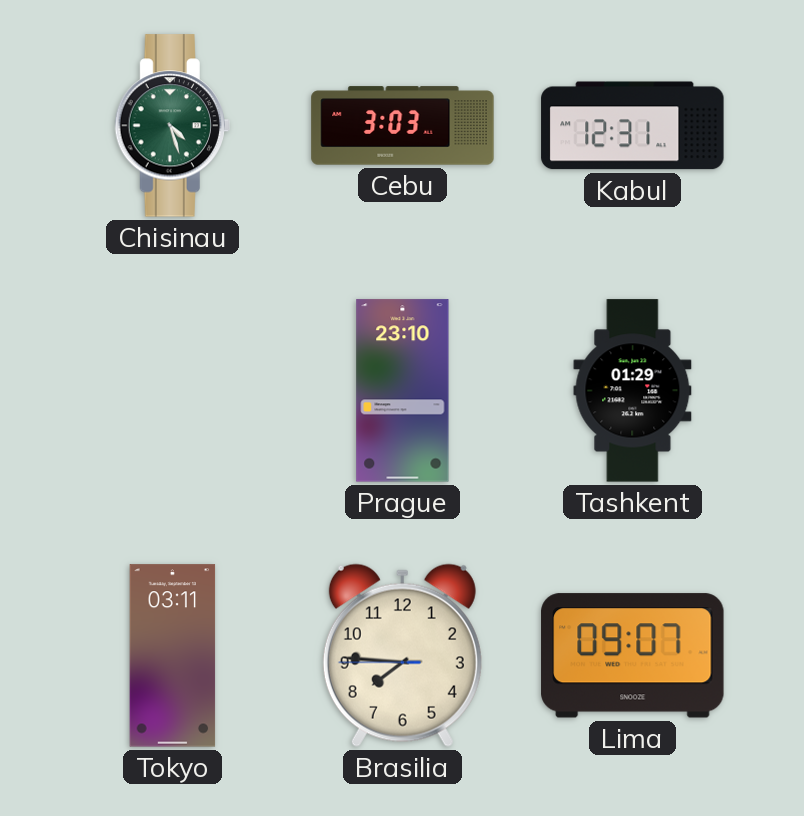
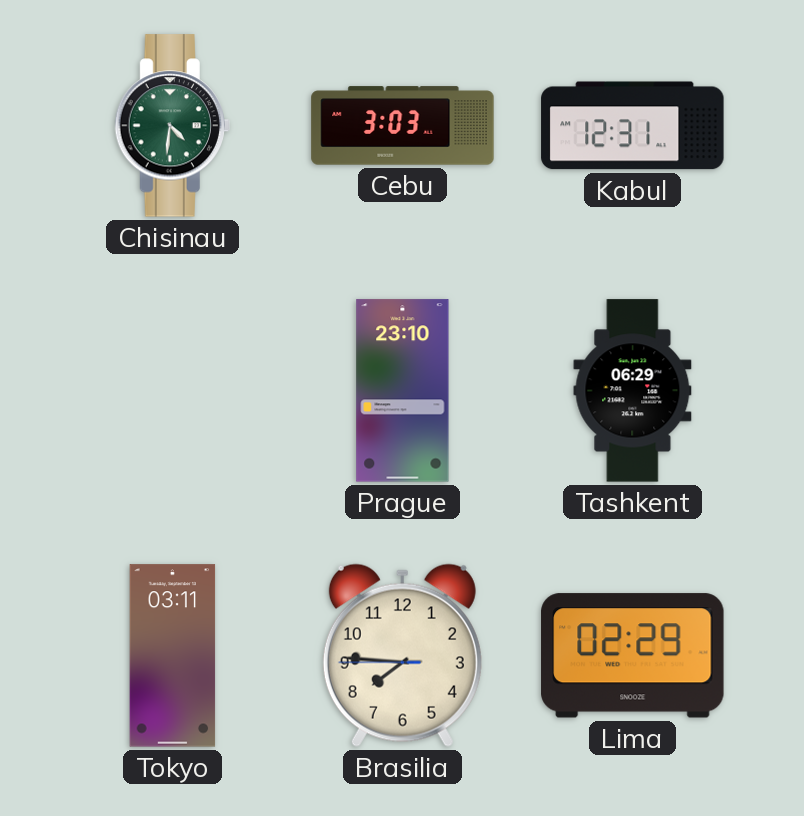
Chisinau: 4:27 -> 4:31
Tashkent: 01:29 -> 06:29
Lima: 09:07 -> 02:29
